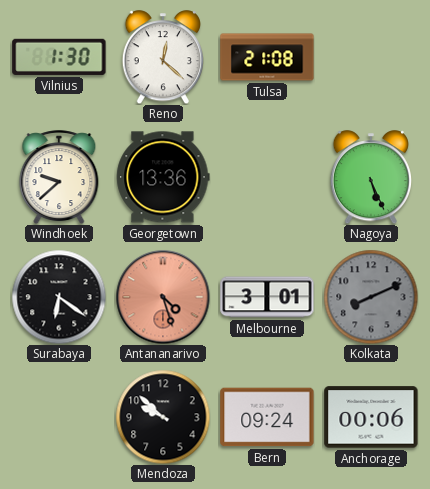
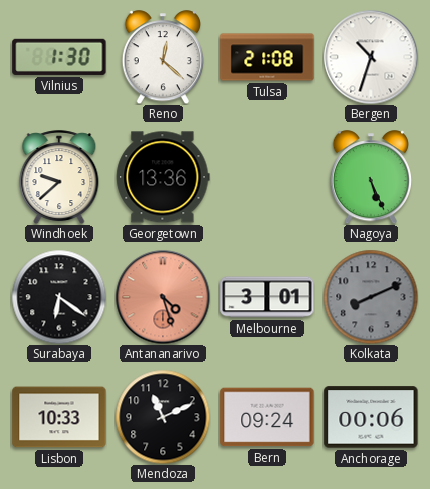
Bergen: none -> 10:33
Lisbon: none -> 10:33
Mendoza: 9:52 -> 11:11
